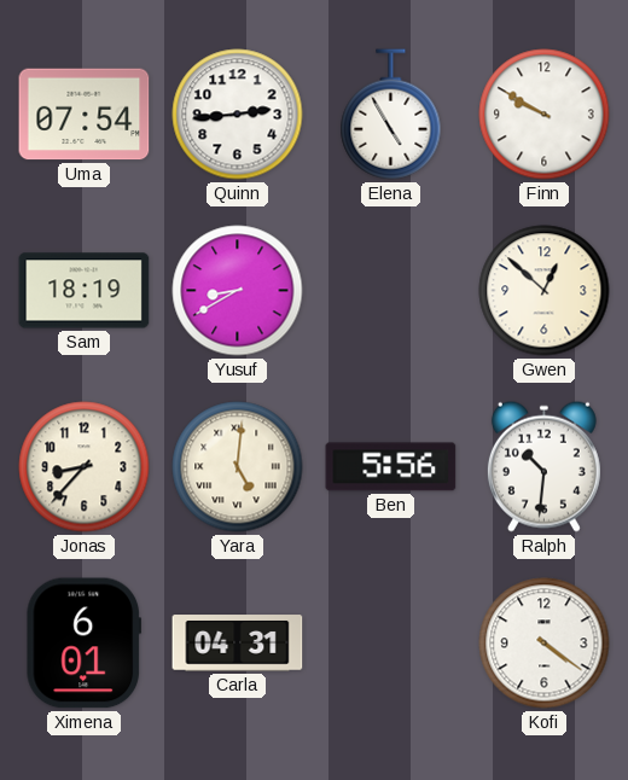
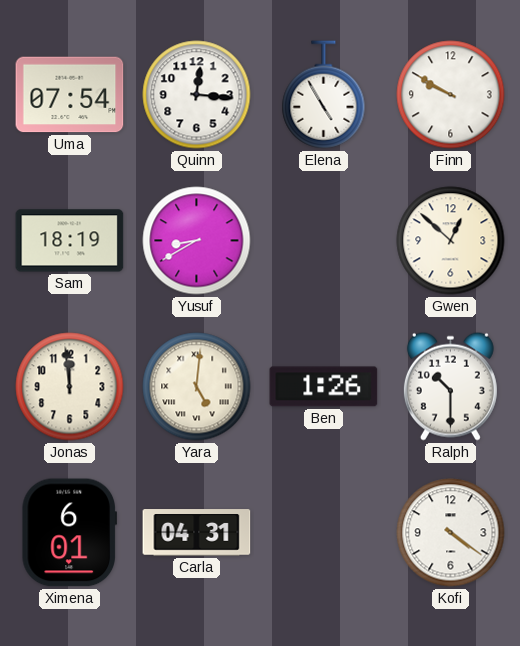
Quinn: 2:44 -> 12:16
Jonas: 8:37 -> 11:59
Ben: 5:56 -> 1:26
Ralph: 10:31 -> 10:30
